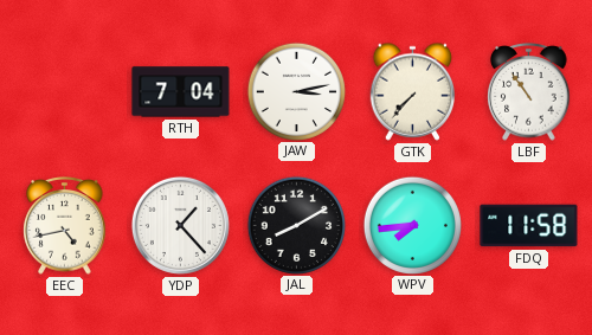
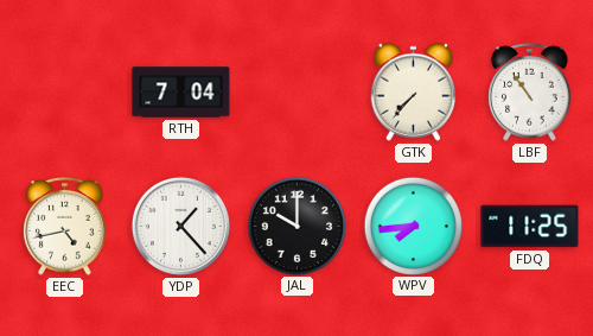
JAW: 3:13 -> none
JAL: 8:10 -> 10:00
FDQ: 11:58 -> 11:25
